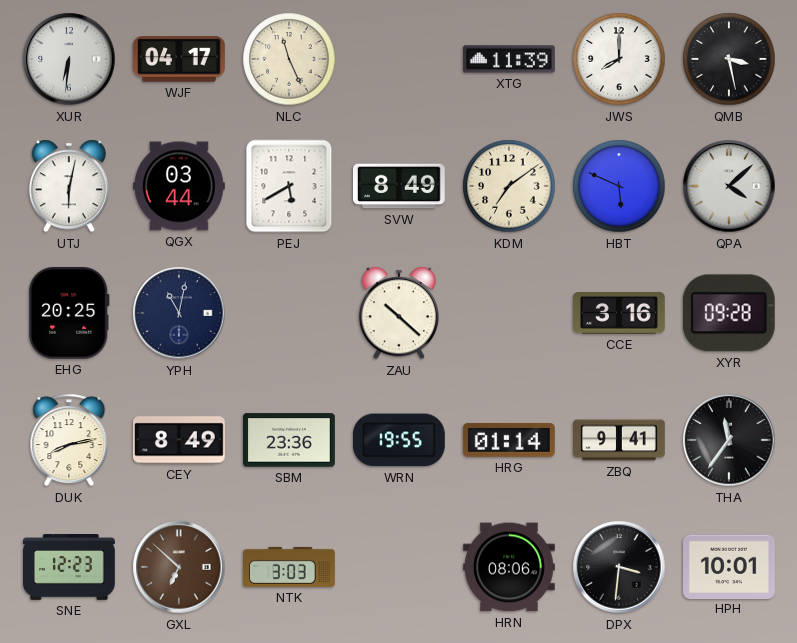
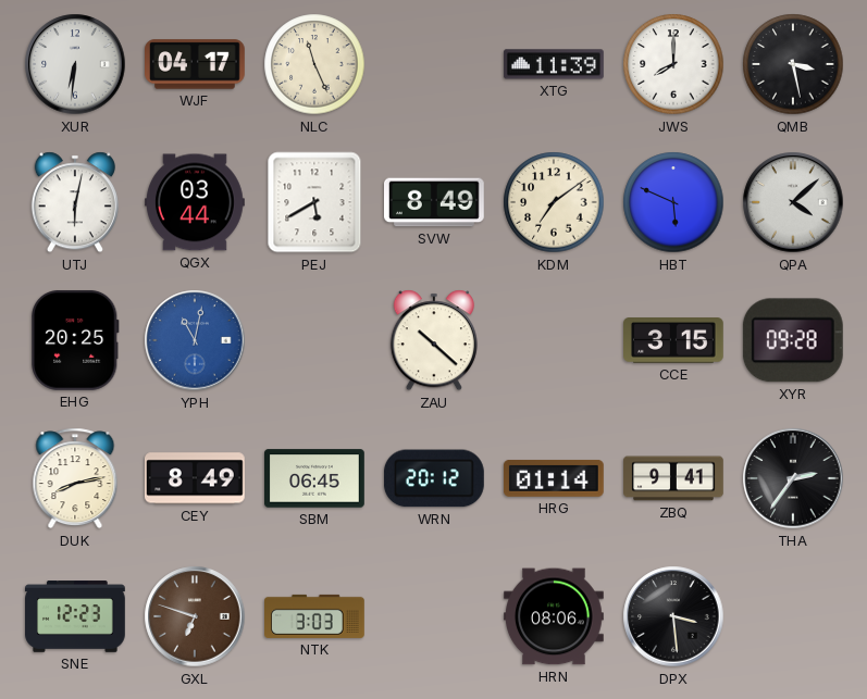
YPH dial: navy -> blue
CCE: 3:16 -> 3:15
SBM: 23:36 -> 06:45
WRN: 19:55 -> 20:12
THA: 11:36 -> 2:36
GXL: 6:52 -> 6:48
DPX: 3:31 -> 3:29
HPH: 10:01 -> none
